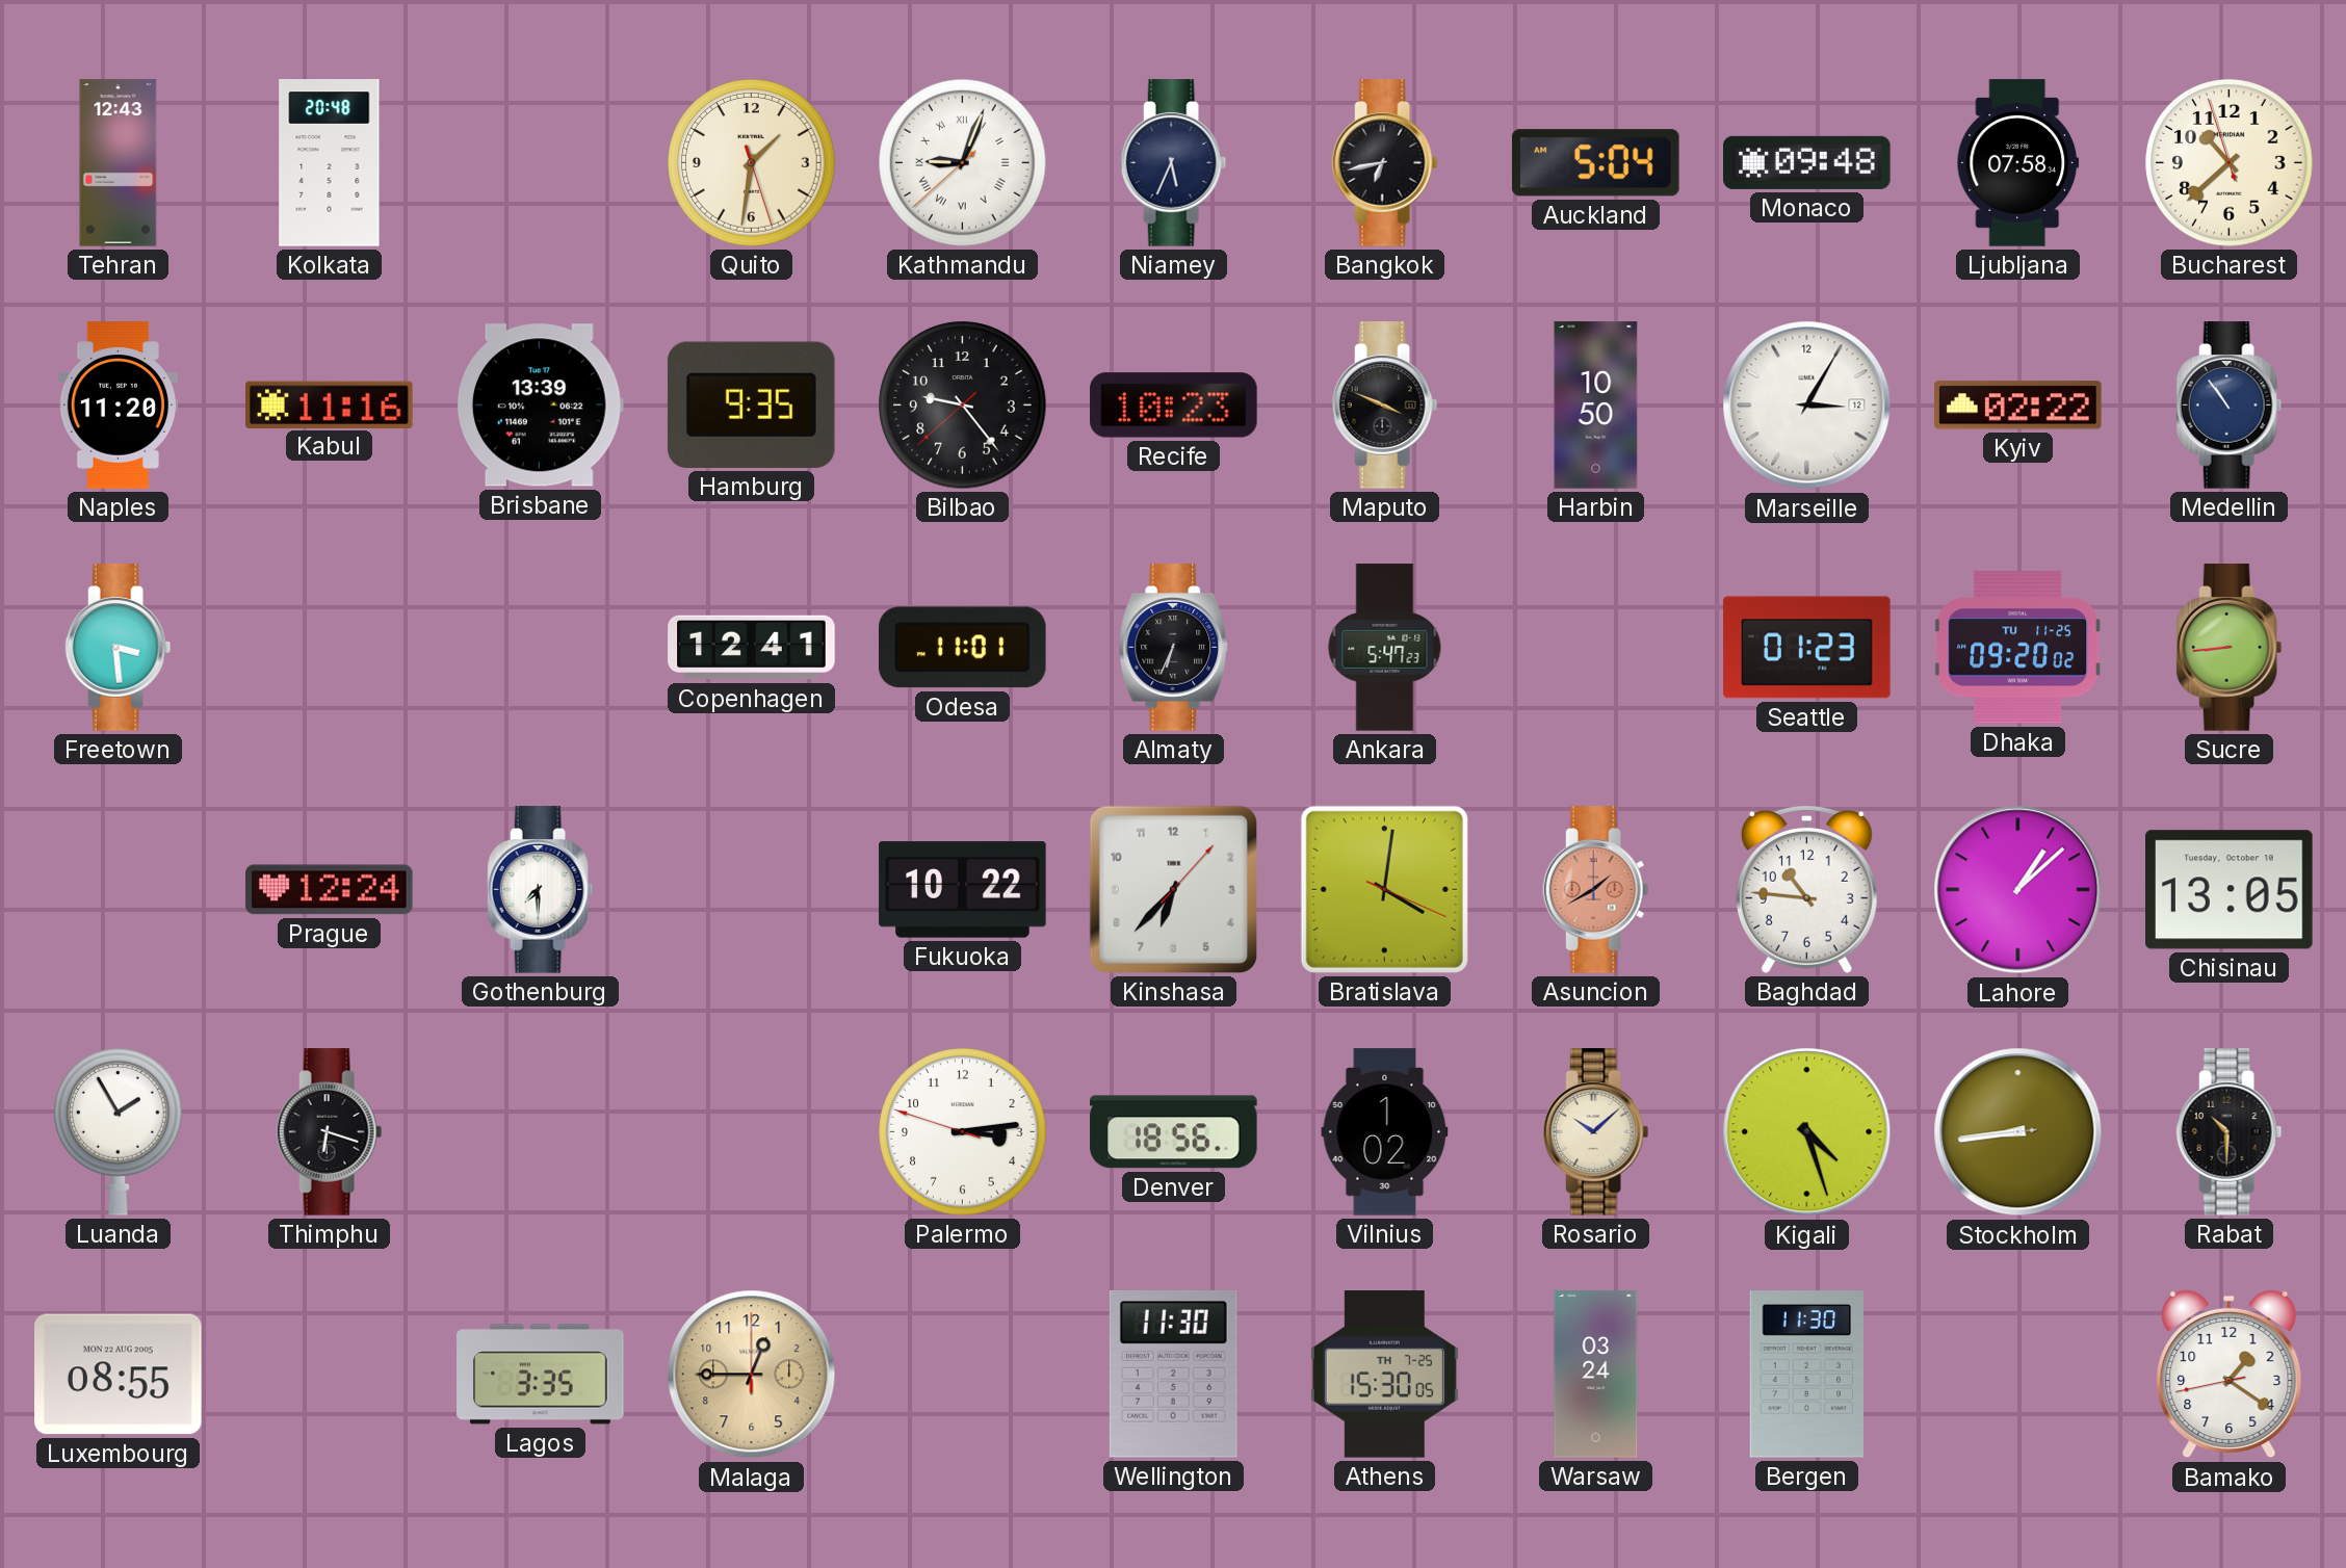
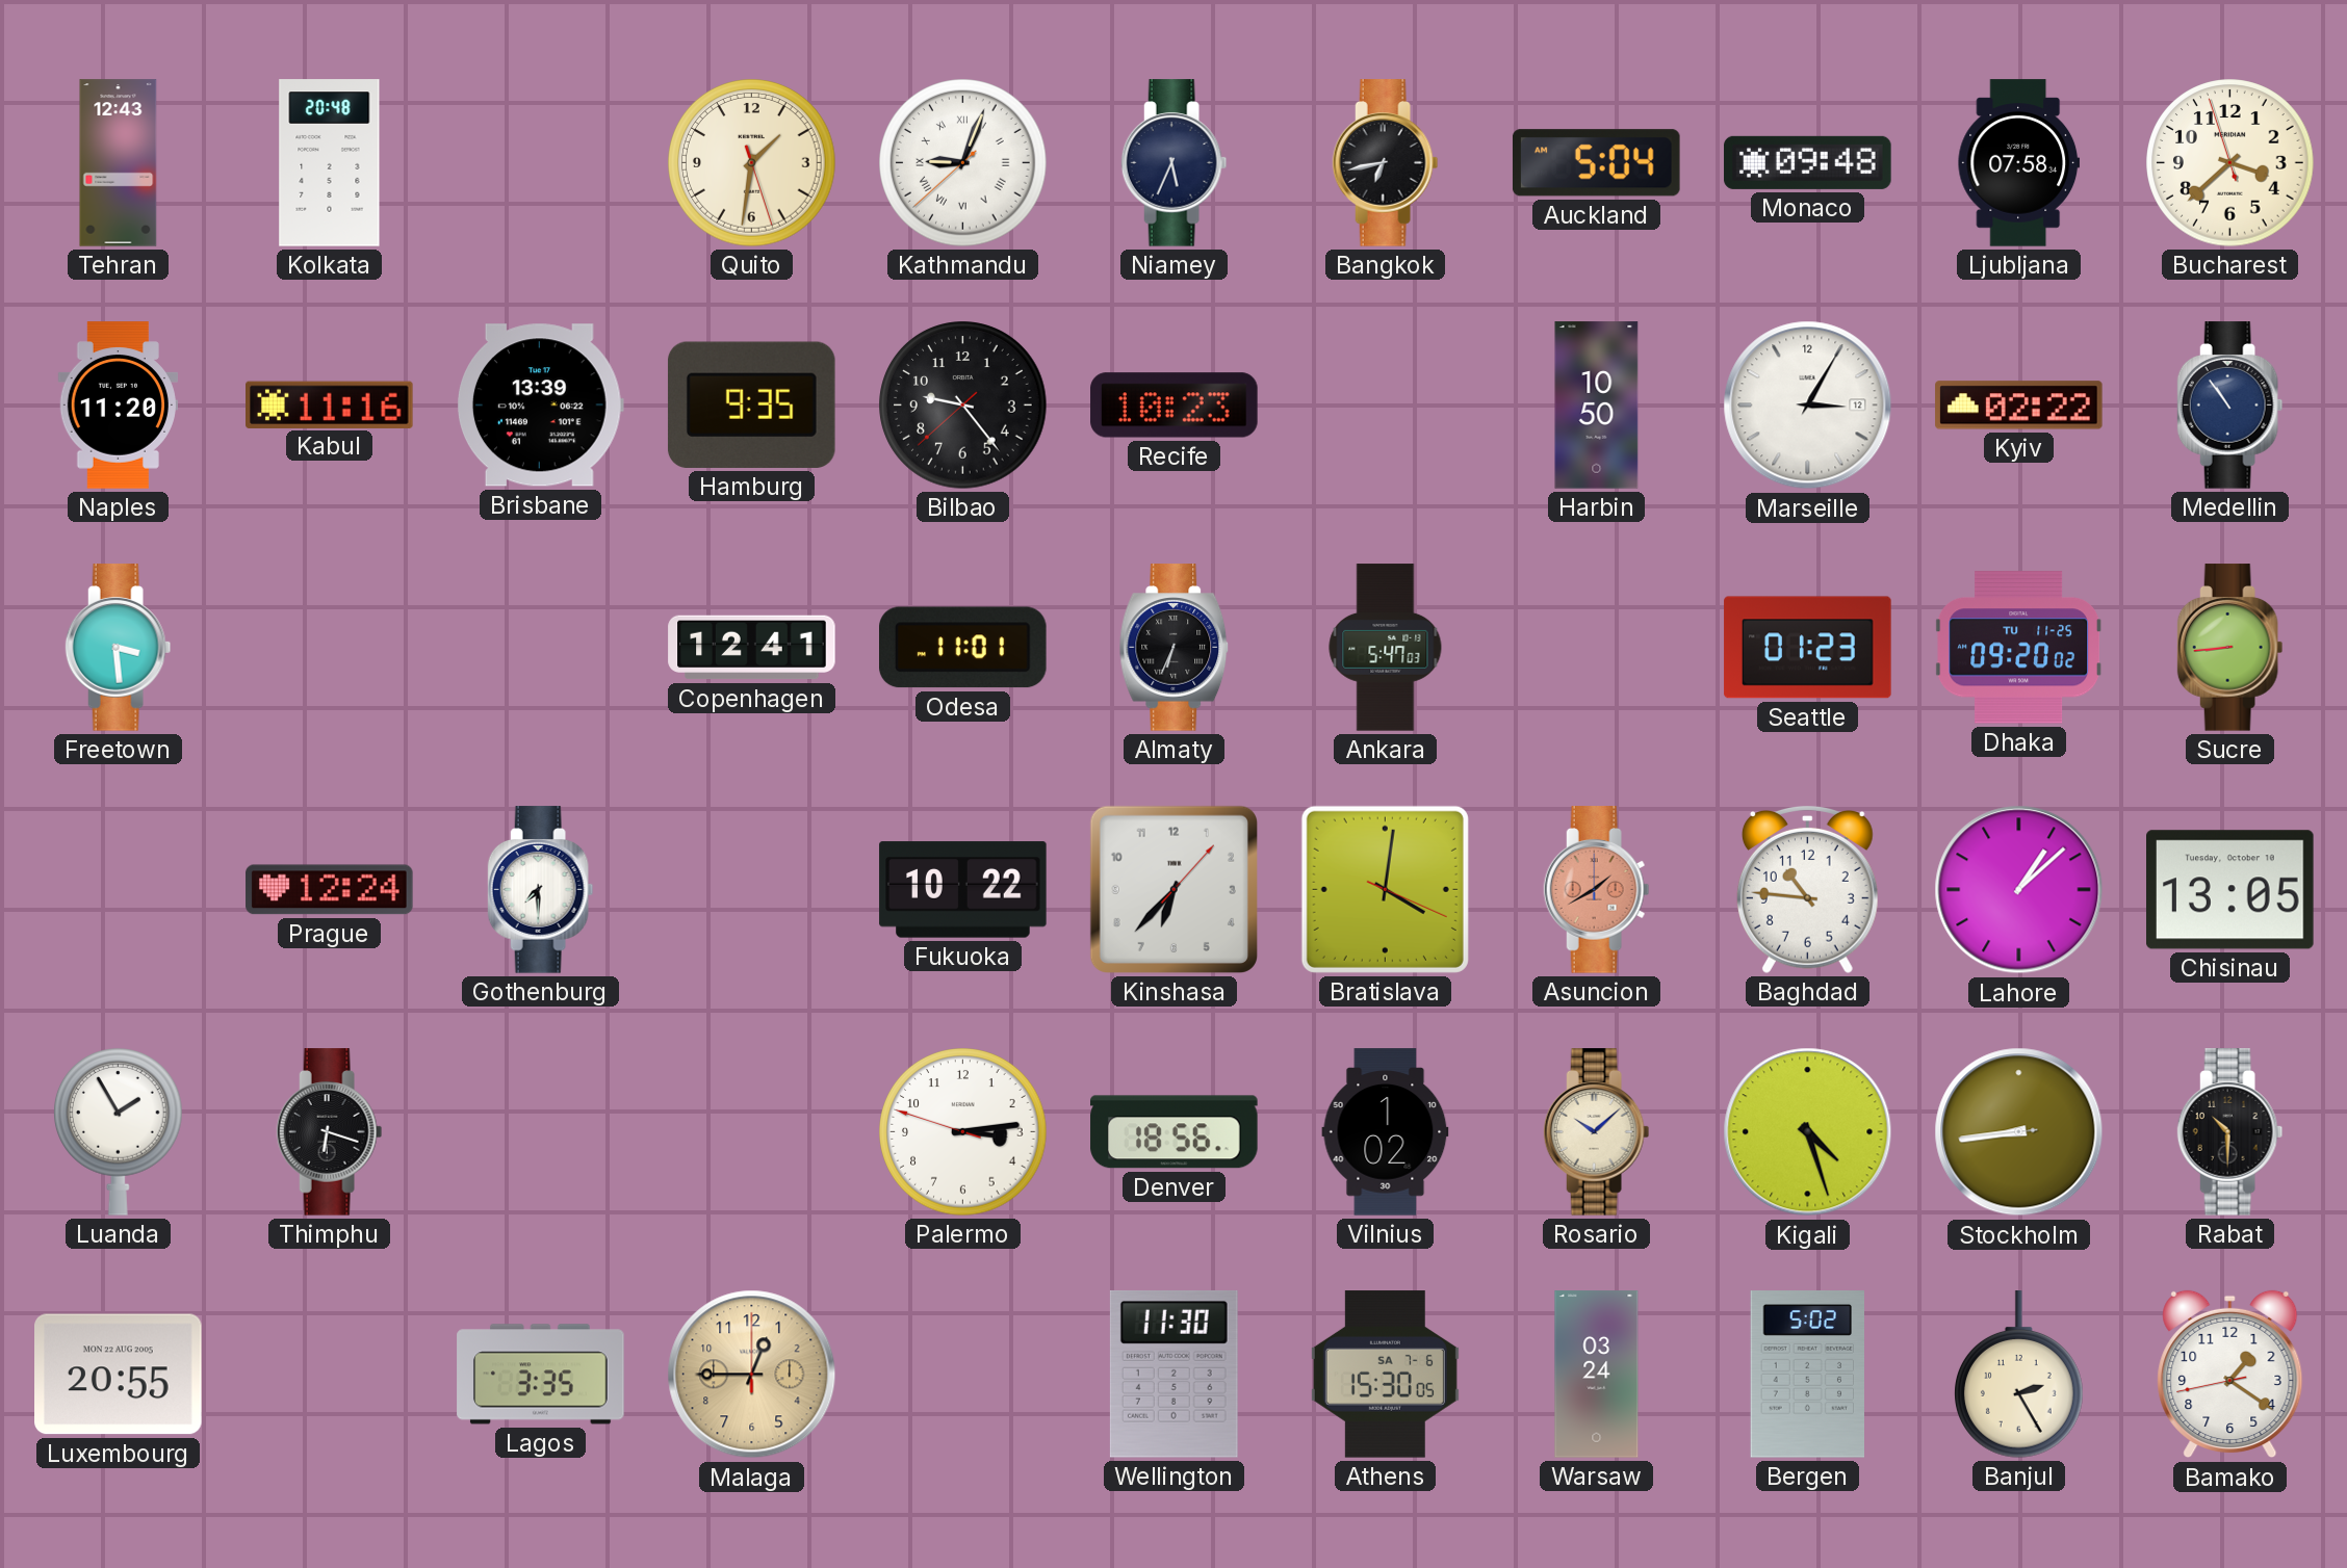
Bucharest: 10:37 -> 3:37
Maputo: 3:49 -> none
Ankara: 5:47:23 -> 5:47:03
Luxembourg: 08:55 -> 20:55
Athens date: TH 7-25 -> SA 7-6
Bergen: 11:30 -> 5:02
Banjul: none -> 2:25
